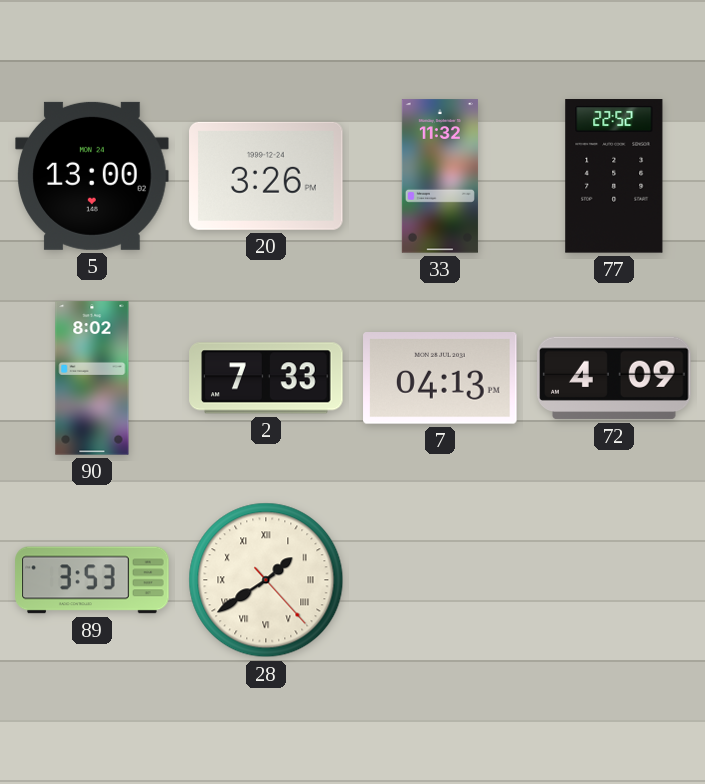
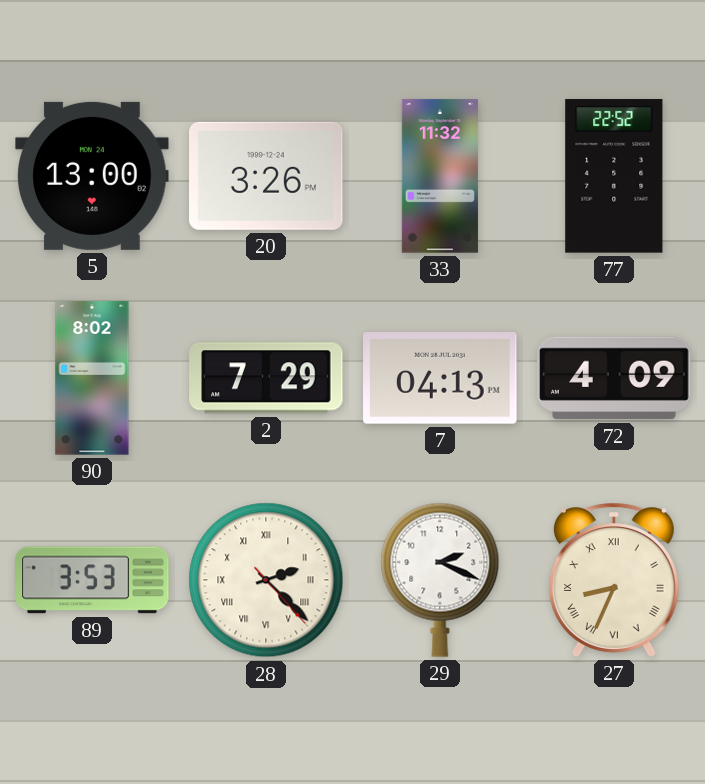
2: 7:33 -> 7:29
28: 1:39 -> 2:22
29: none -> 2:19
27: none -> 8:34
